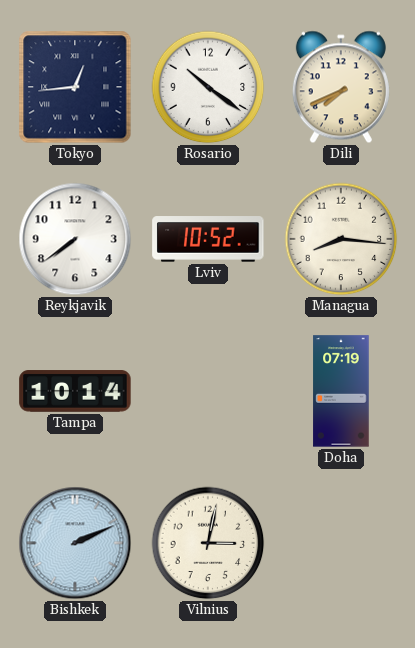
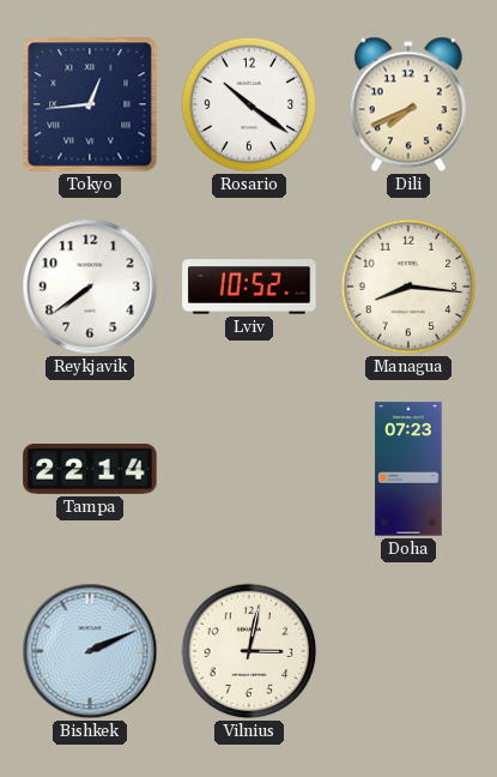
Tampa: 10:14 -> 22:14
Doha: 07:19 -> 07:23
